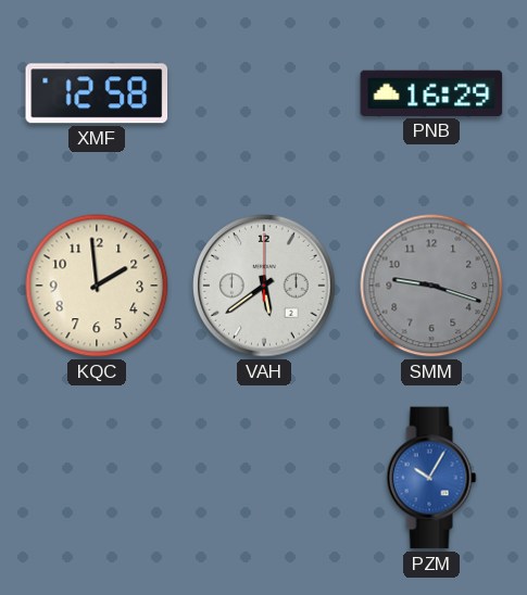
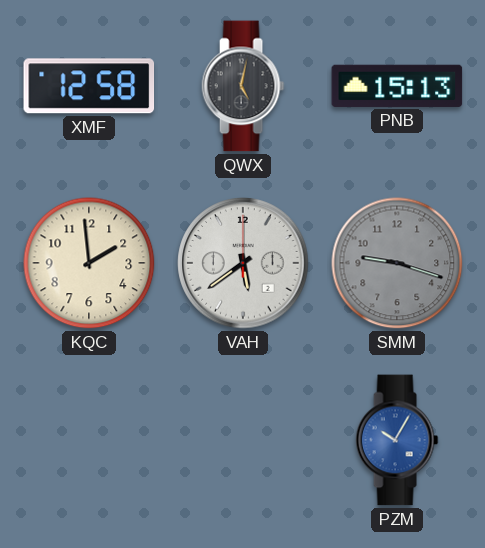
QWX: none -> 5:02
PNB: 16:29 -> 15:13
